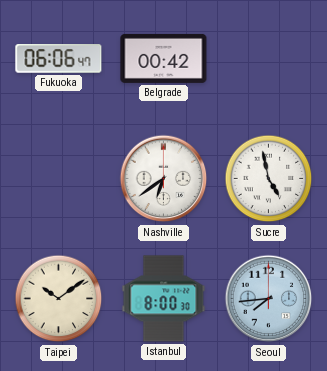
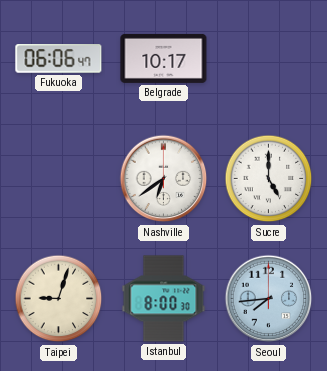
Belgrade: 00:42 -> 10:17
Sucre: 4:58 -> 5:00
Taipei: 10:09 -> 9:03
